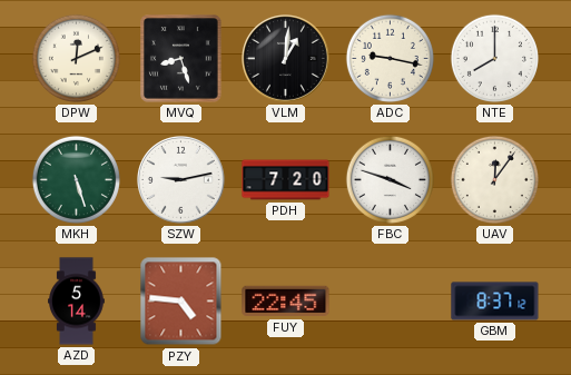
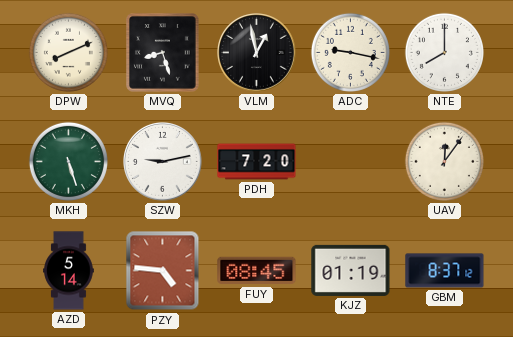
DPW: 12:11 -> 8:11
VLM: 1:01 -> 12:58
FBC: 3:48 -> none
FUY: 22:45 -> 08:45
KJZ: none -> 01:19
